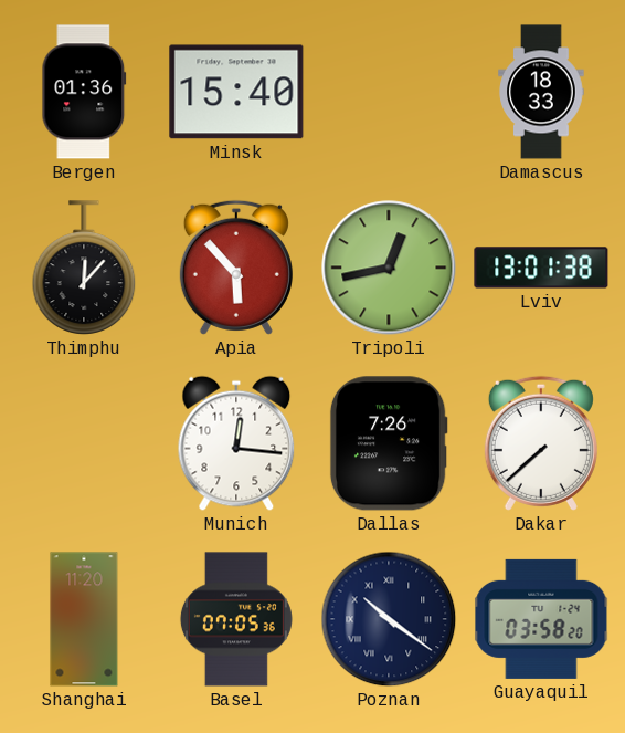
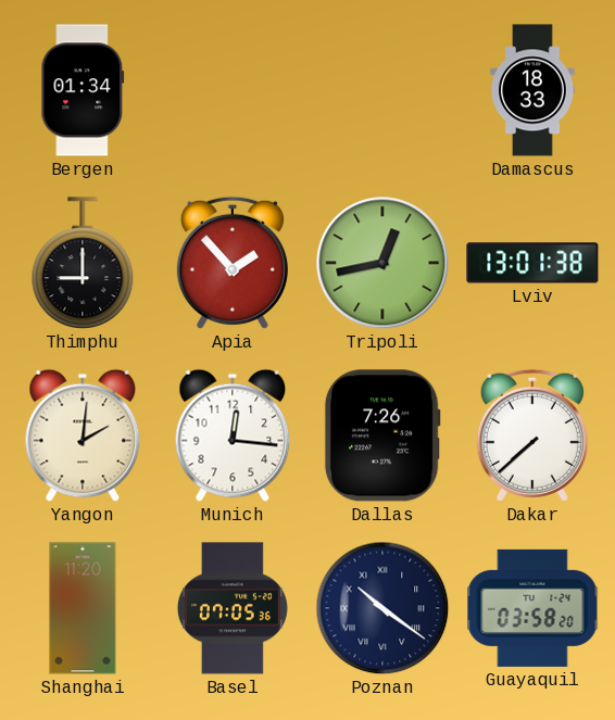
Bergen: 01:36 -> 01:34
Minsk: 15:40 -> none
Thimphu: 12:07 -> 9:00
Apia: 5:53 -> 1:53
Yangon: none -> 2:01
